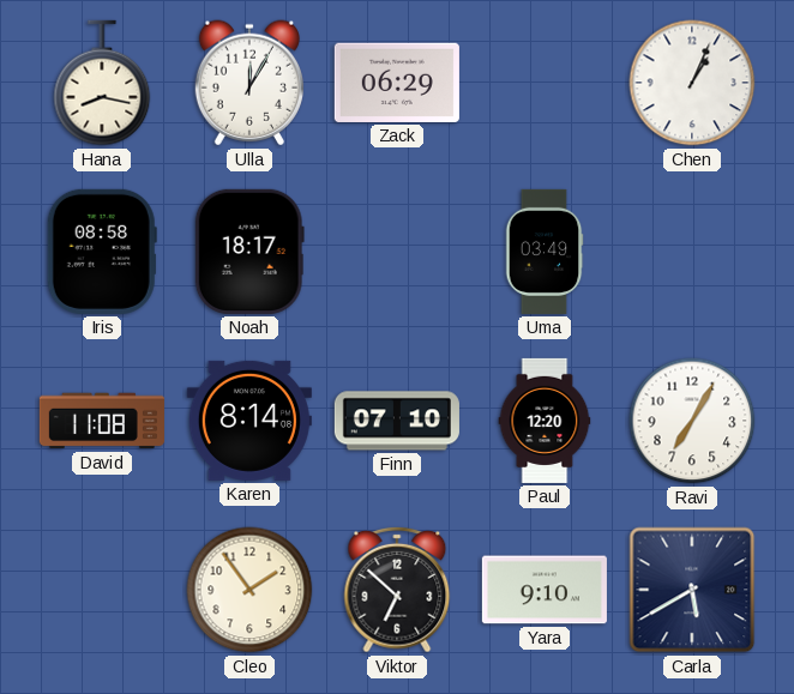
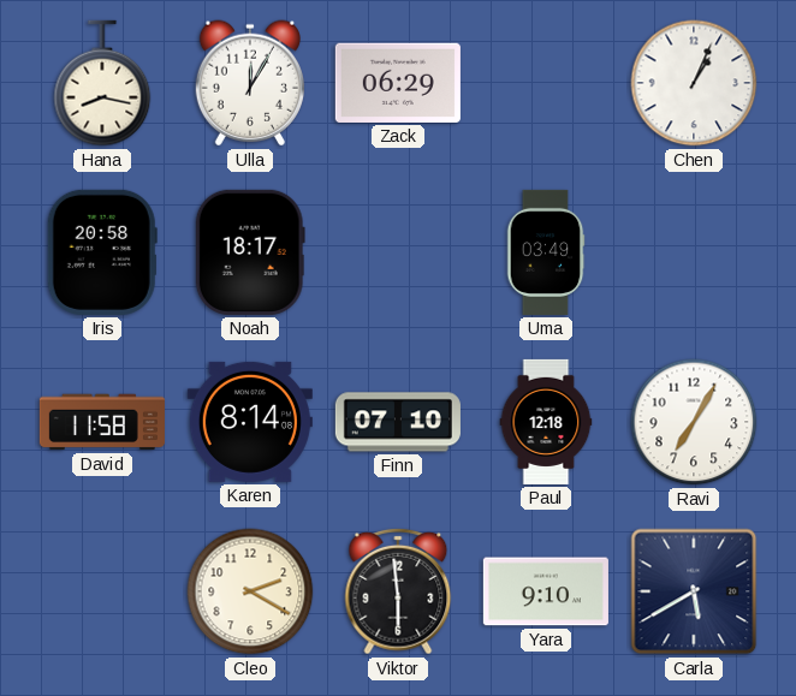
Iris: 08:58 -> 20:58
David: 11:08 -> 11:58
Paul: 12:20 -> 12:18
Cleo: 1:54 -> 2:20
Viktor: 6:52 -> 5:59
